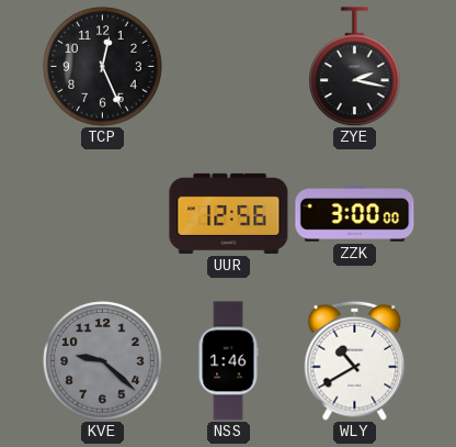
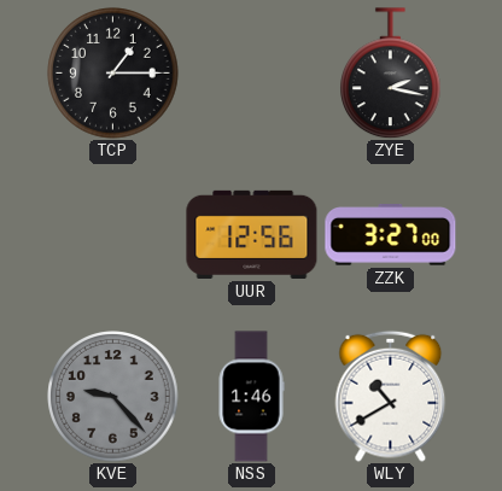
TCP: 12:26 -> 1:15
ZZK: 3:00 -> 3:27
KVE: 9:22 -> 9:23
